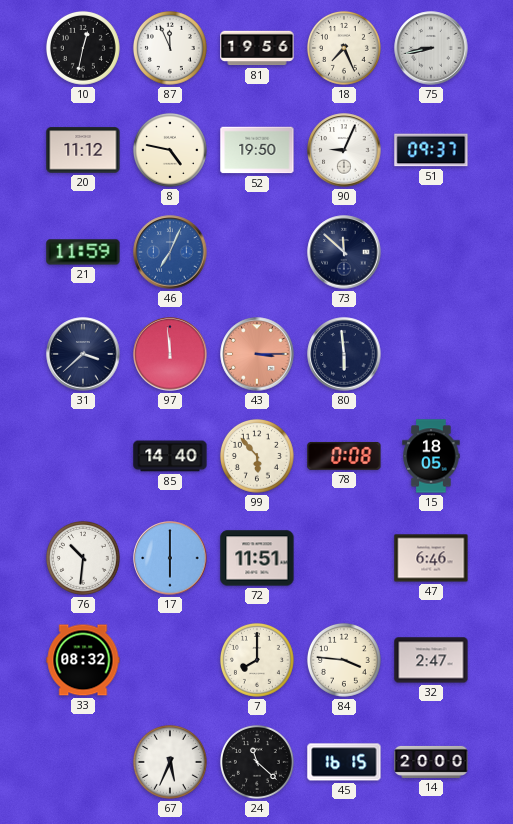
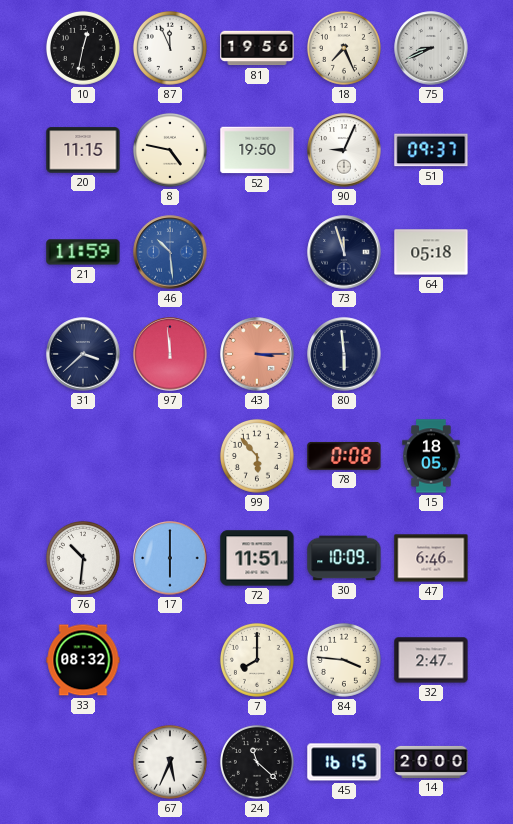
75: 8:43 -> 8:41
20: 11:12 -> 11:15
46: 7:04 -> 10:29
73: 11:52 -> 11:57
64: none -> 05:18
85: 14:40 -> none
30: none -> 10:09
